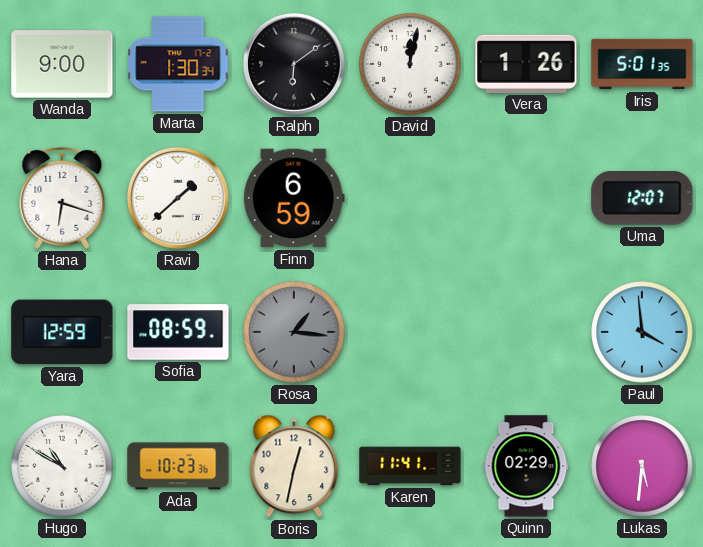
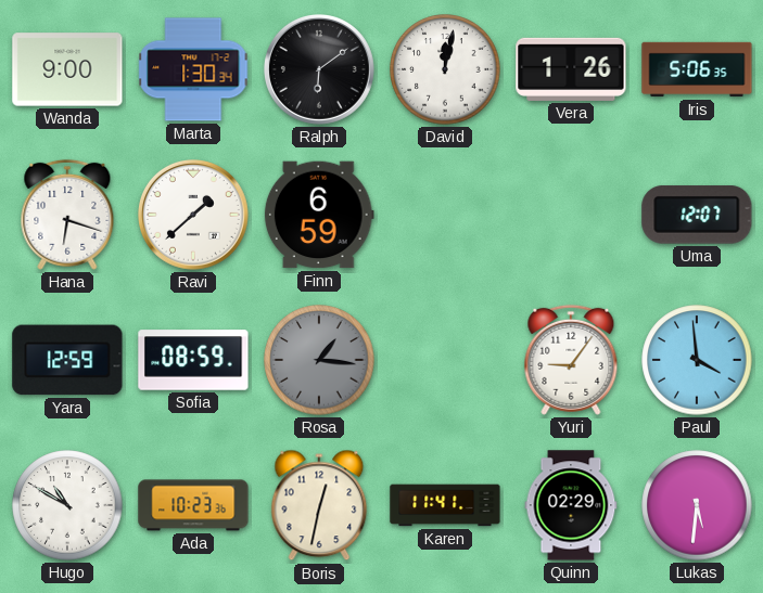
Iris: 5:01 -> 5:06
Yuri: none -> 9:06
